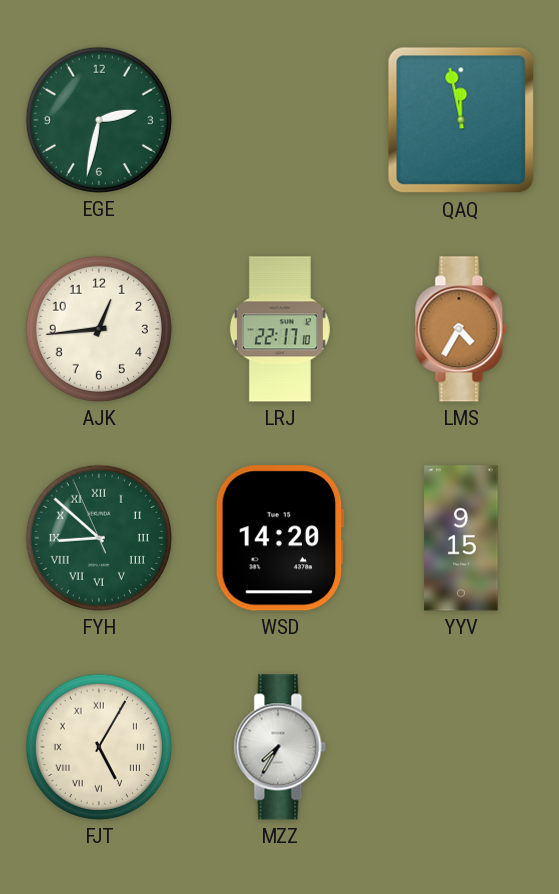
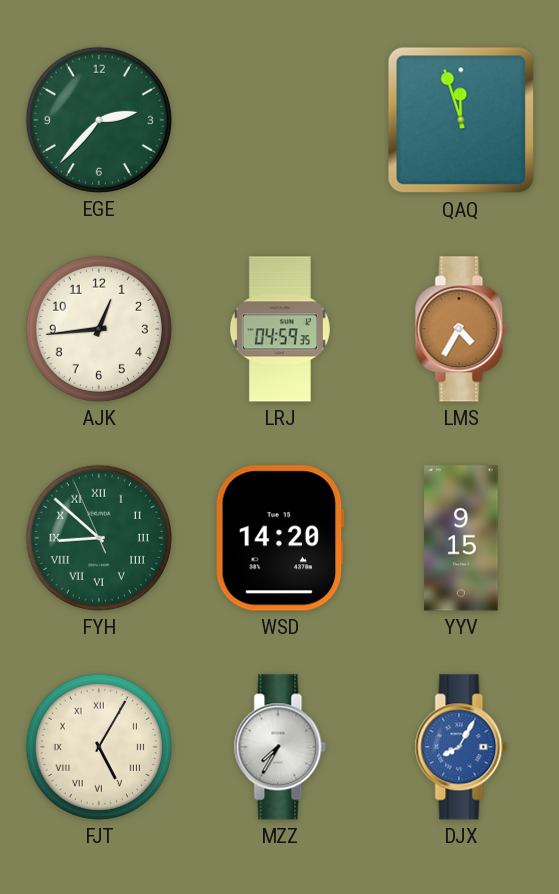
EGE: 2:32 -> 2:37
QAQ: 11:58 -> 11:57
LRJ: 22:17 -> 04:59
DJX: none -> 8:05
